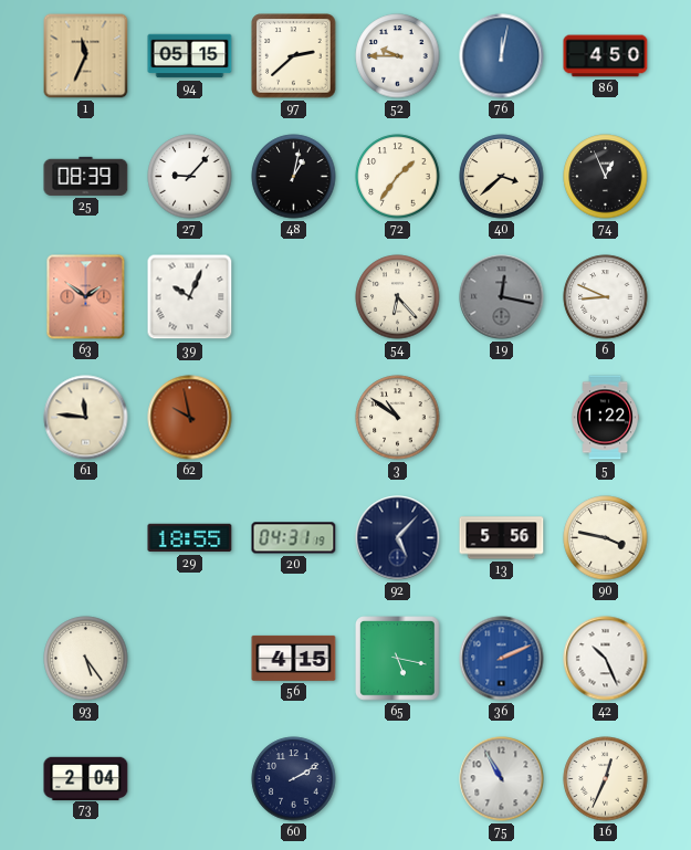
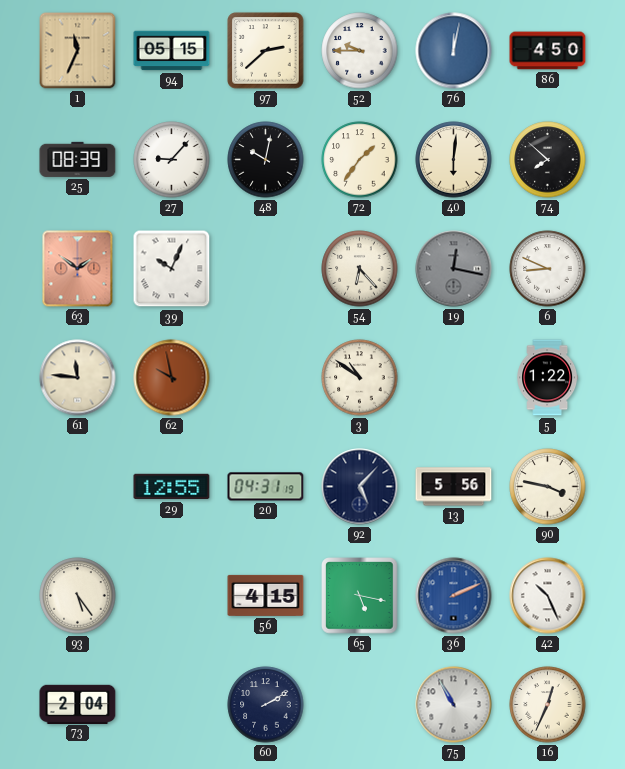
48: 1:02 -> 10:02
40: 3:38 -> 6:01
74: 12:56 -> 7:52
29: 18:55 -> 12:55
